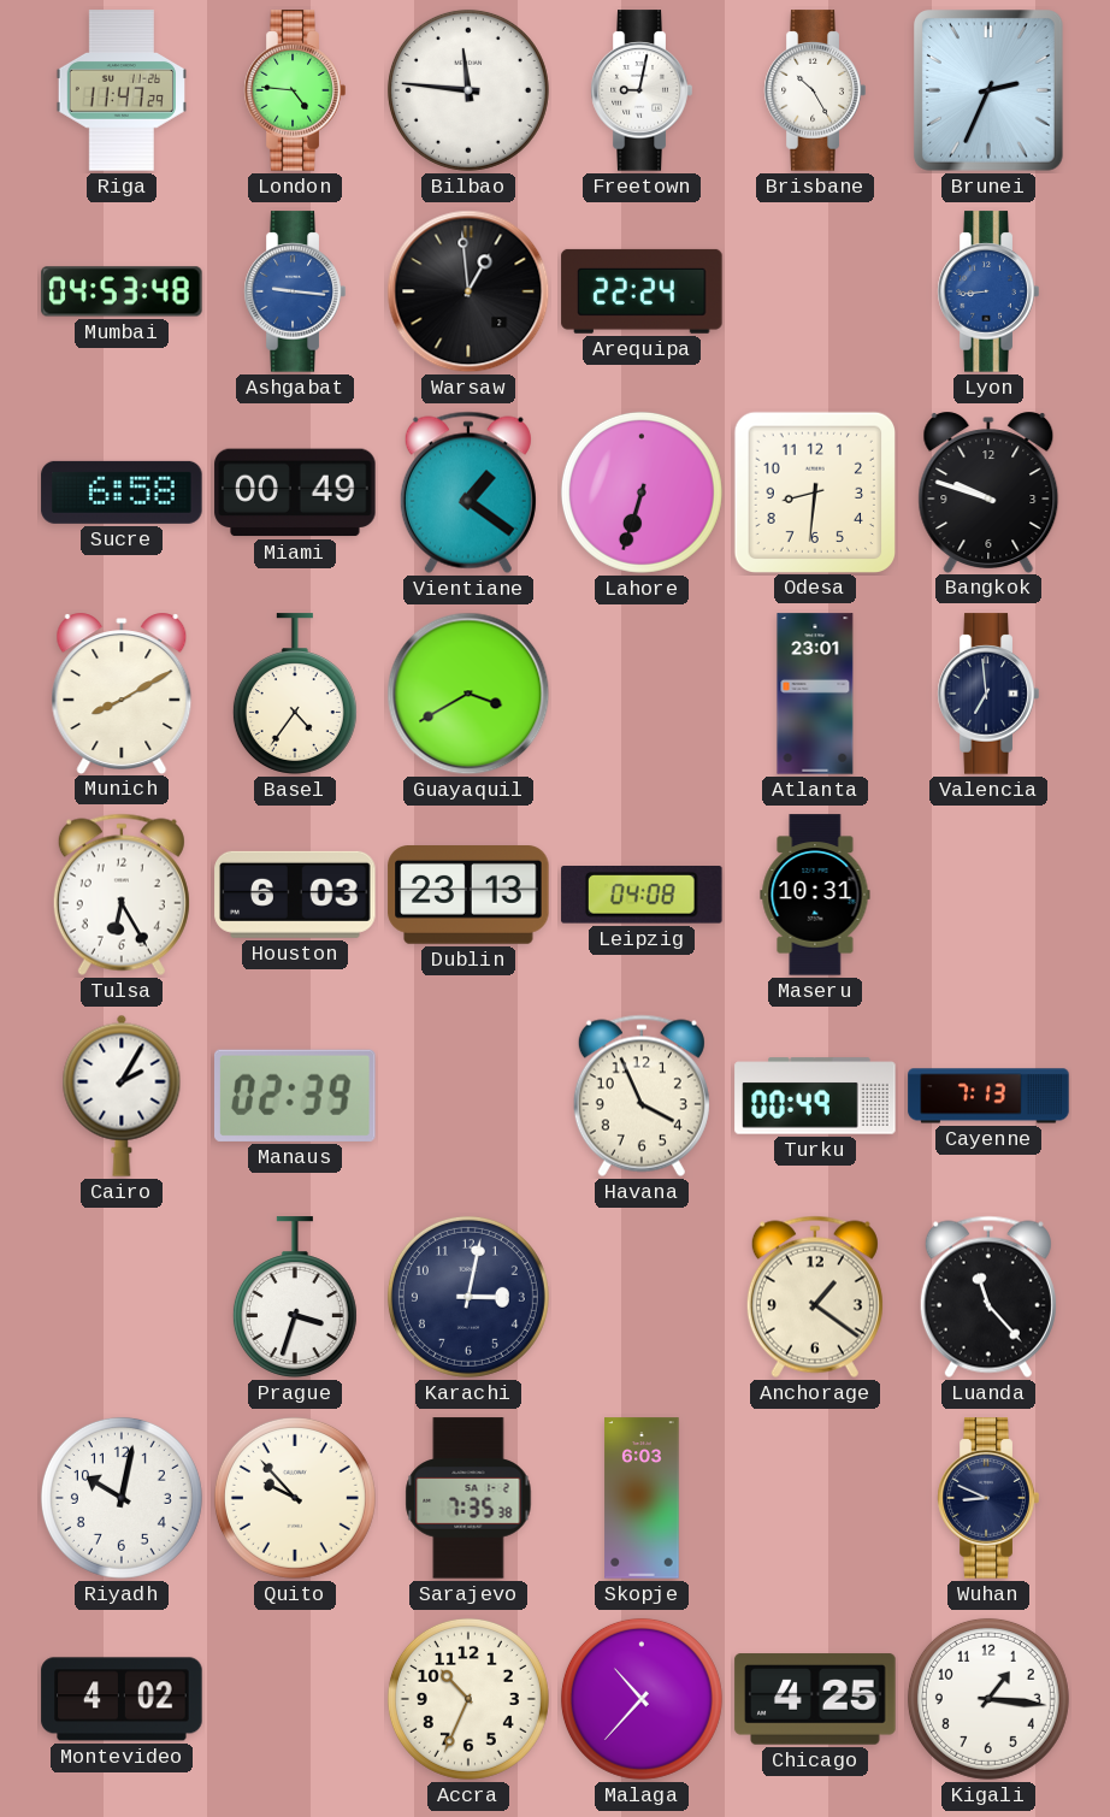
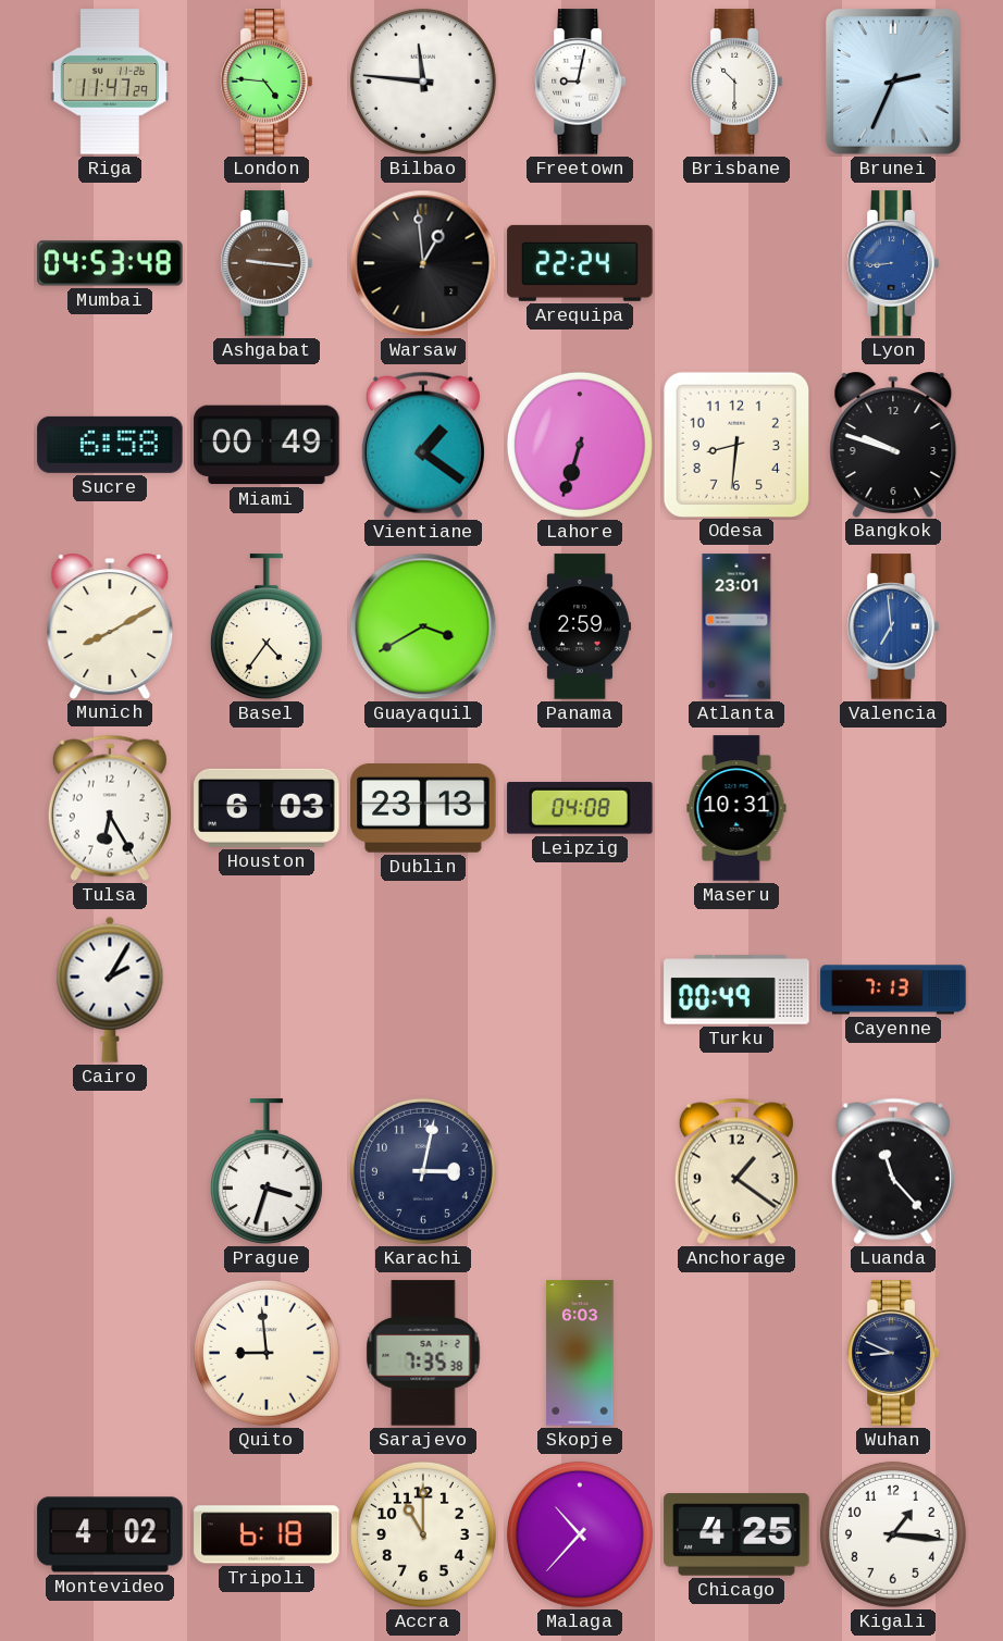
Brisbane: 10:25 -> 10:30
Ashgabat dial: blue -> brown
Panama: none -> 2:59
Valencia dial: navy -> blue
Manaus: 02:39 -> none
Havana: 3:56 -> none
Riyadh: 10:02 -> none
Quito: 9:53 -> 8:59
Tripoli: none -> 6:18
Accra: 10:34 -> 11:00
